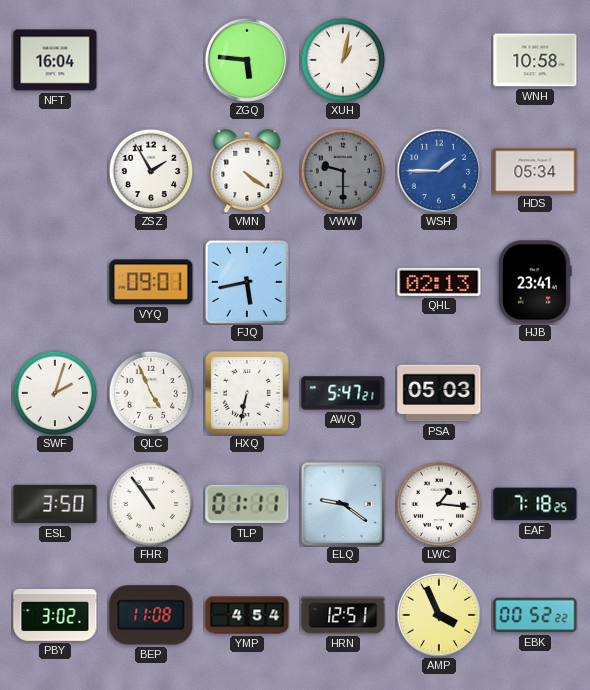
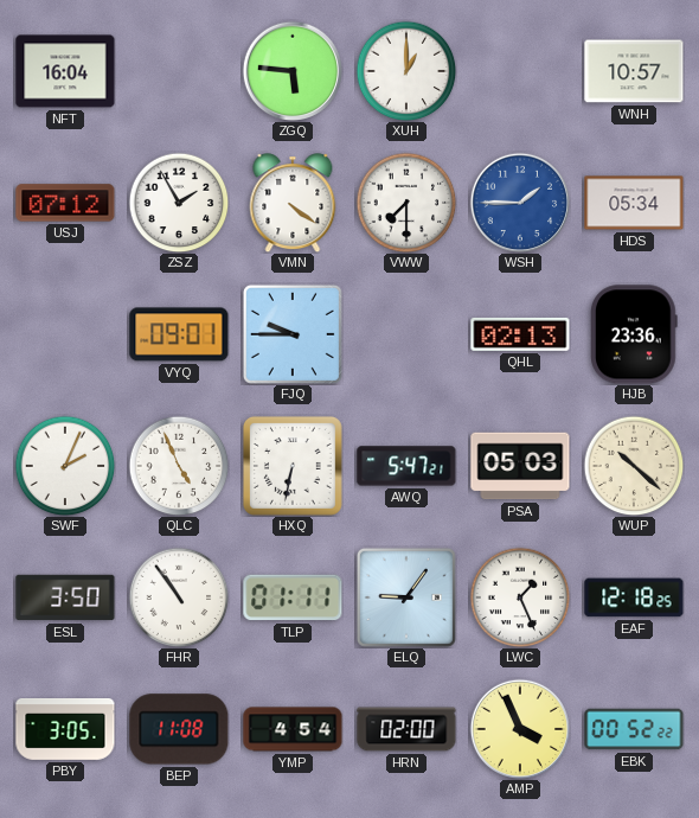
XUH: 1:02 -> 1:00
WNH: 10:58 -> 10:57
USJ: none -> 07:12
VWW: 9:30 -> 7:30
VWW dial: grey -> white
FJQ: 5:43 -> 9:45
HJB: 23:41 -> 23:36
SWF: 2:03 -> 2:04
WUP: none -> 10:22
ELQ: 9:21 -> 9:06
LWC: 1:16 -> 1:26
EAF: 7:18 -> 12:18
PBY: 3:02 -> 3:05
HRN: 12:51 -> 02:00
